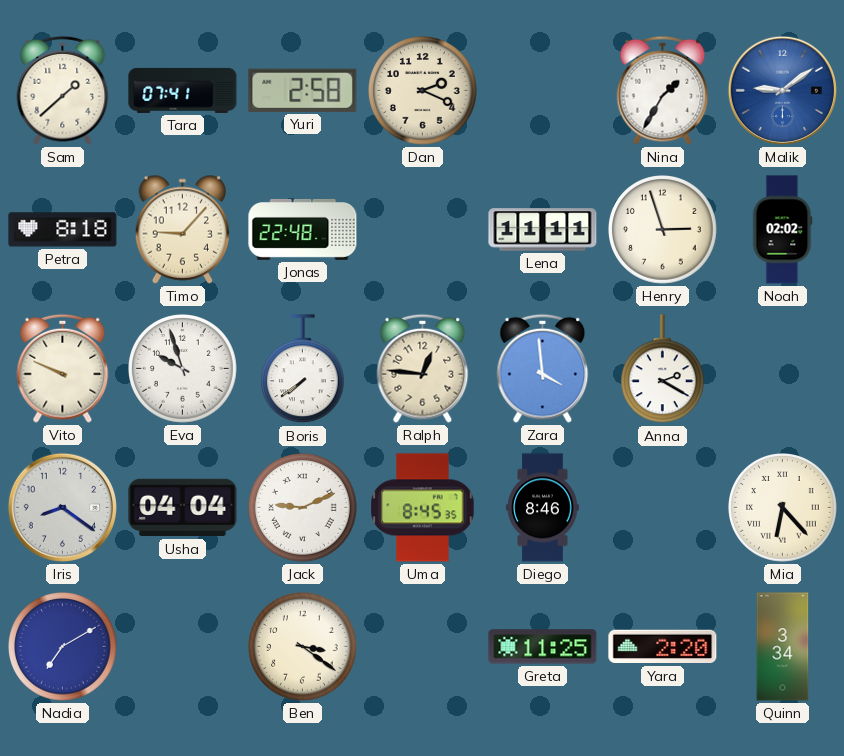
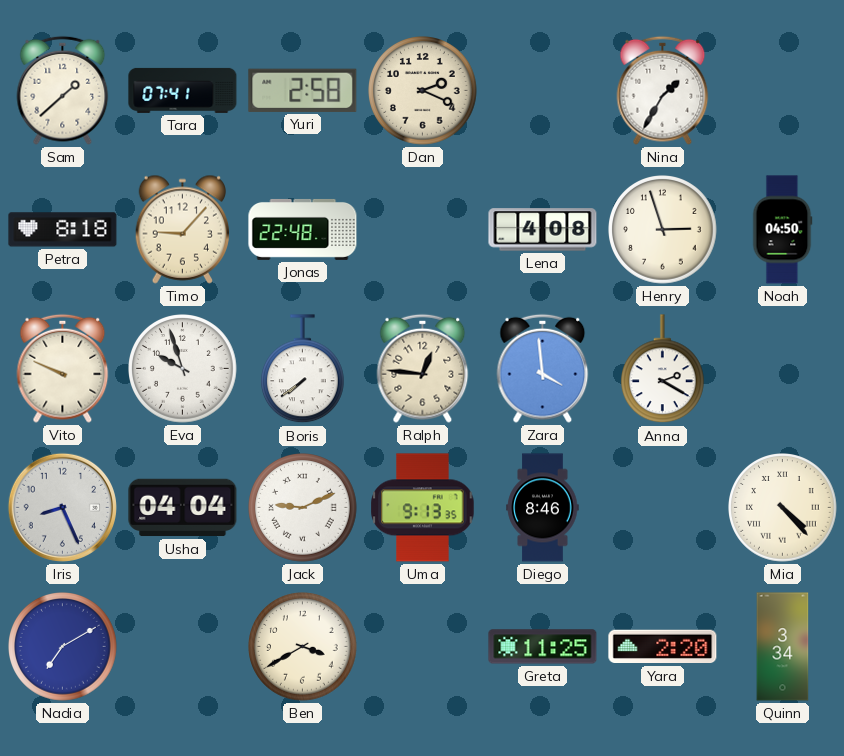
Malik: 9:09 -> none
Lena: 11:11 -> 4:08
Noah: 02:02 -> 04:50
Iris: 8:21 -> 8:26
Uma: 8:45 -> 9:13
Mia: 6:23 -> 4:23
Ben: 3:21 -> 3:40
